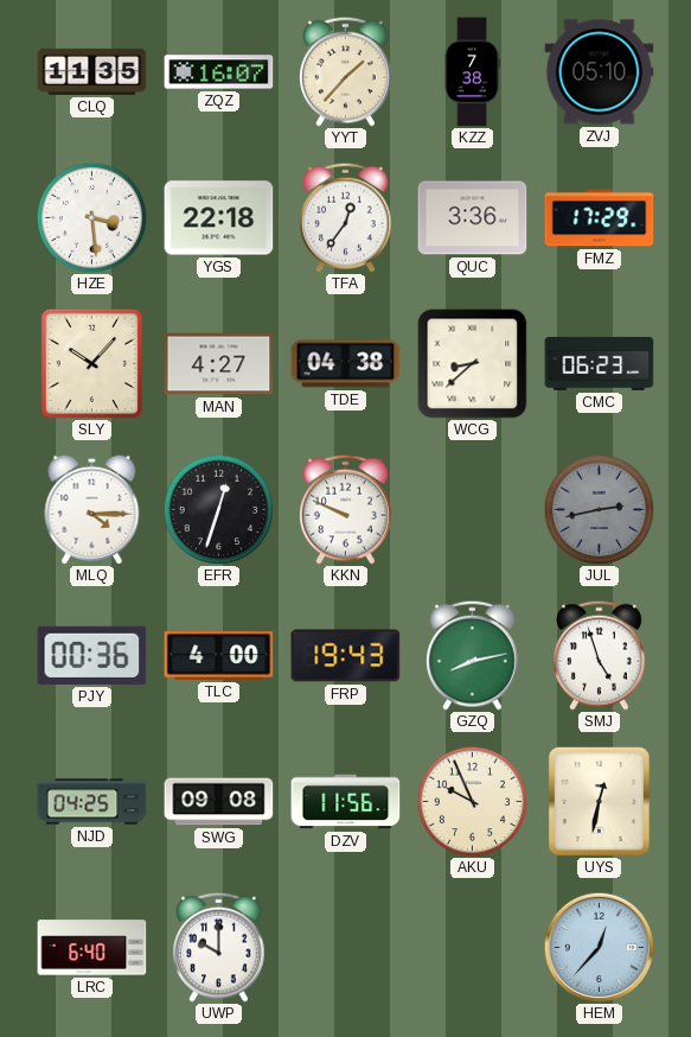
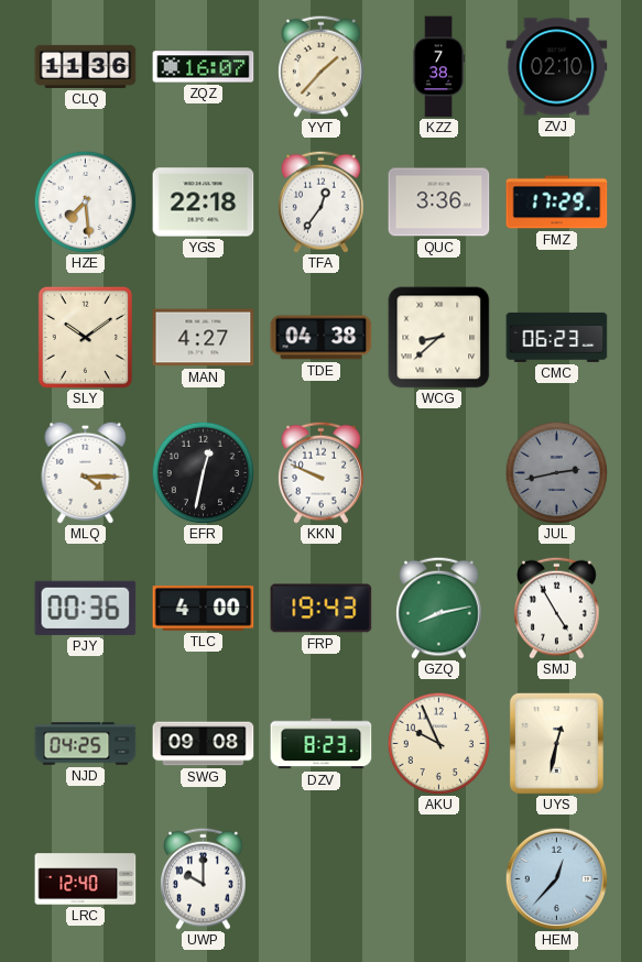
CLQ: 11:35 -> 11:36
ZVJ: 05:10 -> 02:10
HZE: 3:29 -> 7:29
SLY: 10:07 -> 10:09
EFR: 12:33 -> 12:32
SMJ: 4:57 -> 4:55
DZV: 11:56 -> 8:23
LRC: 6:40 -> 12:40
